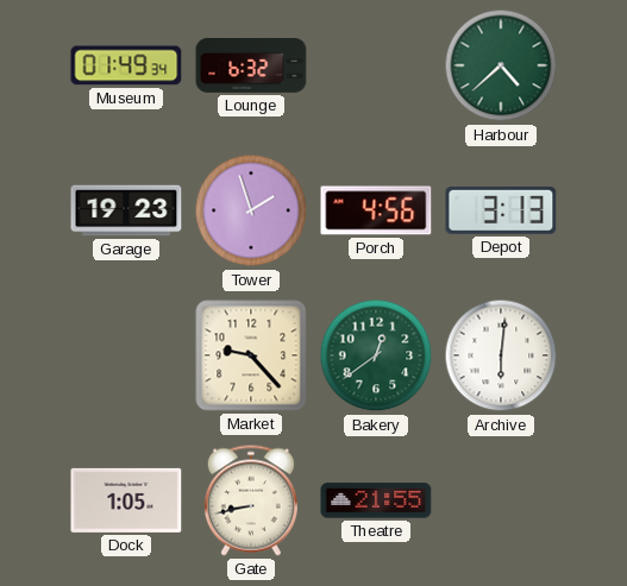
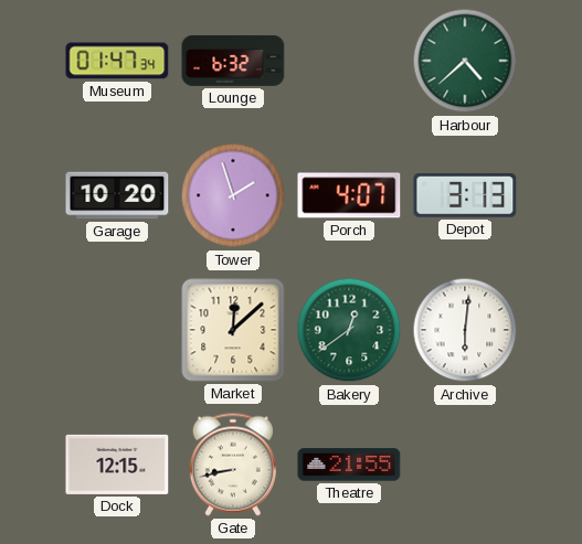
Museum: 01:49 -> 01:47
Garage: 19:23 -> 10:20
Porch: 4:56 -> 4:07
Market: 9:23 -> 12:08
Dock: 1:05 -> 12:15
